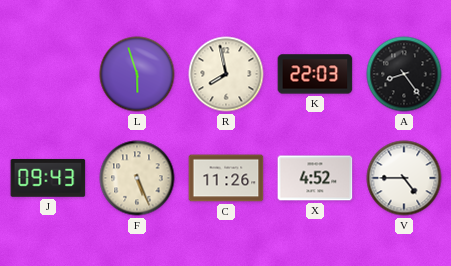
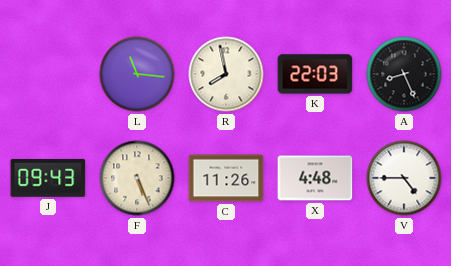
L: 5:57 -> 11:16
A: 8:24 -> 8:26
X: 4:52 -> 4:48
